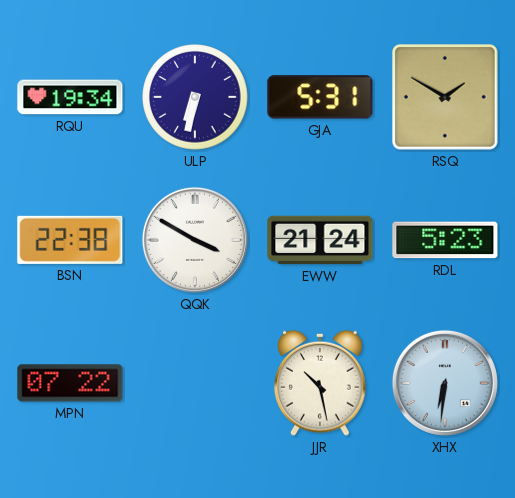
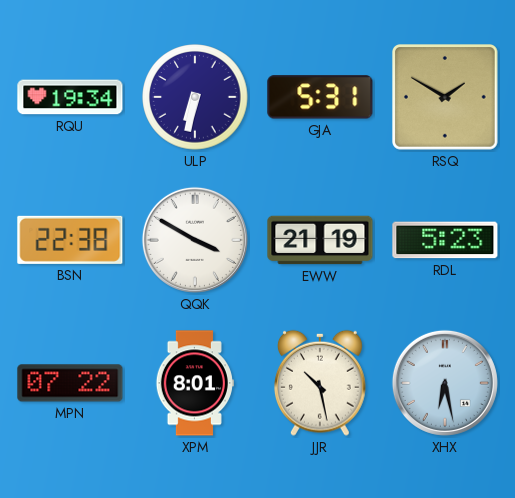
EWW: 21:24 -> 21:19
XPM: none -> 8:01
XHX: 6:31 -> 6:28
